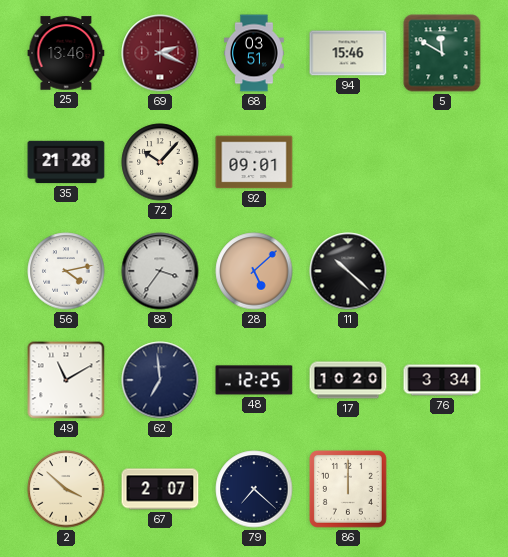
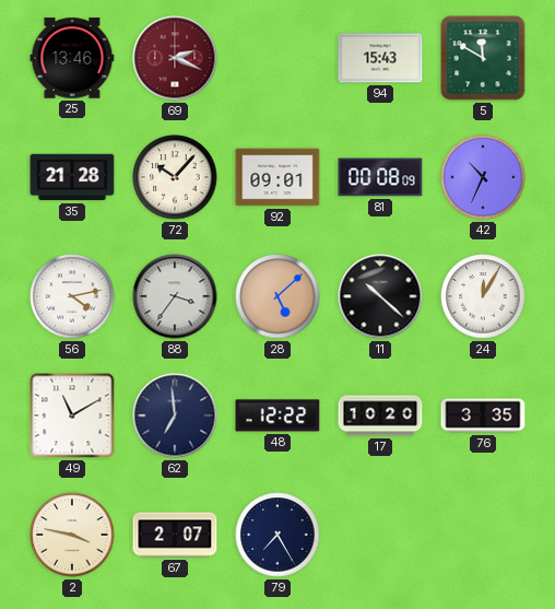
68: 03:51 -> none
94: 15:46 -> 15:43
81: none -> 00:08
42: none -> 10:34
24: none -> 12:05
48: 12:25 -> 12:22
76: 3:34 -> 3:35
2: 3:52 -> 3:47
79: 7:22 -> 7:25
86: 12:00 -> none
